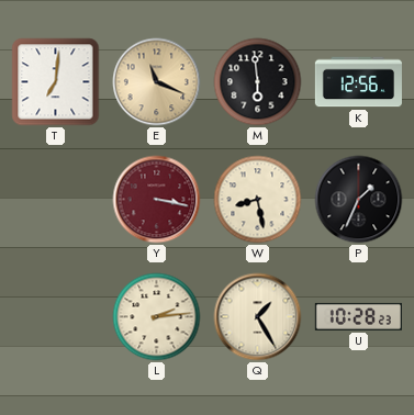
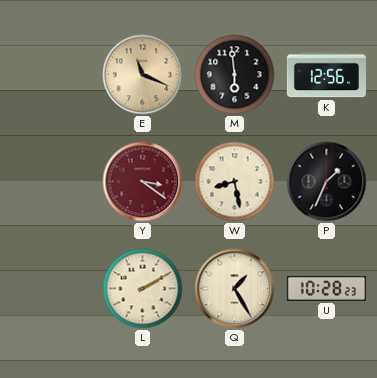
T: 7:01 -> none
Y: 3:17 -> 3:21
L: 2:14 -> 2:10
